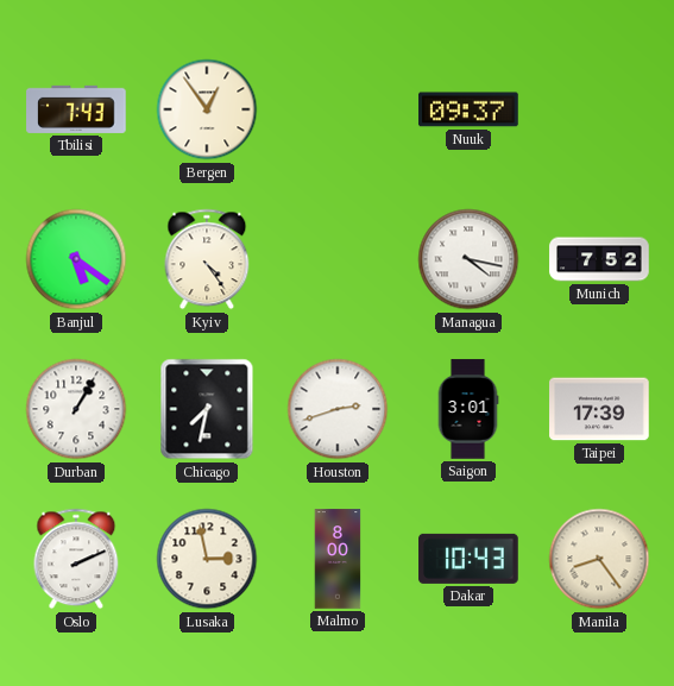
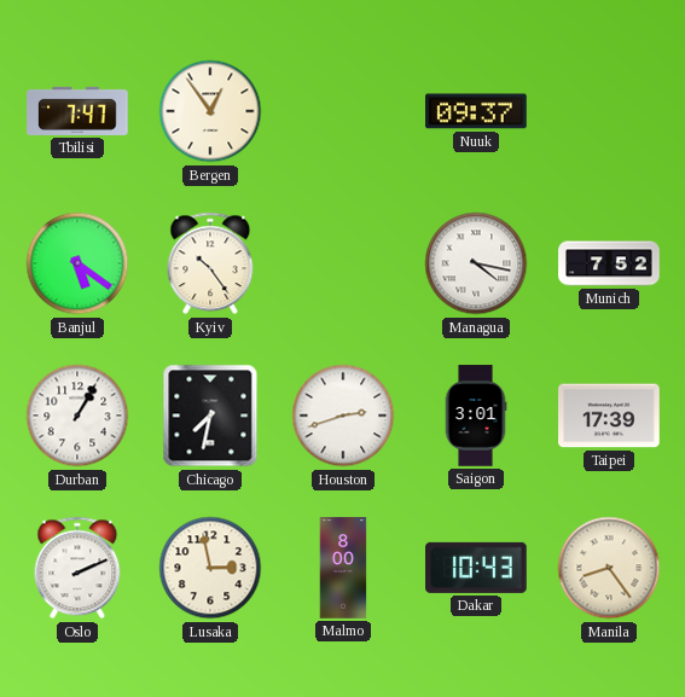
Tbilisi: 7:43 -> 7:47
Kyiv: 4:24 -> 10:24
